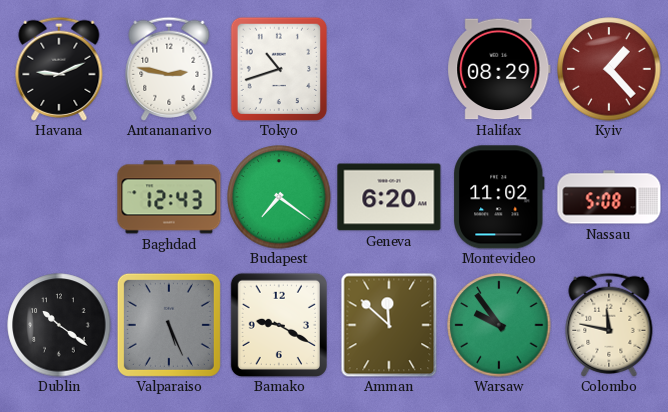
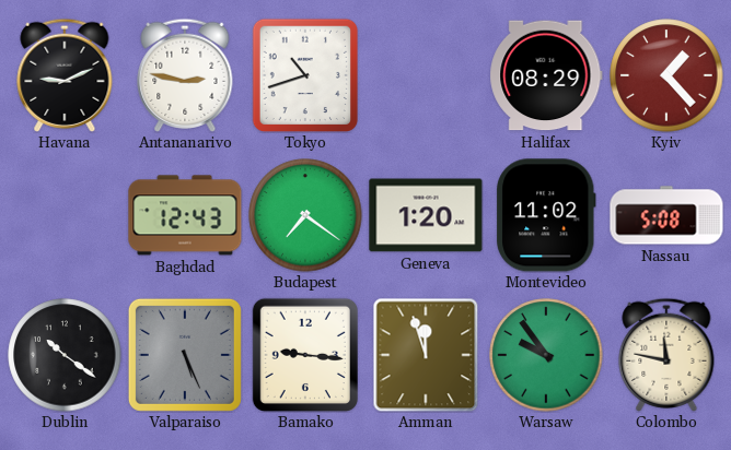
Geneva: 6:20 -> 1:20
Bamako: 9:20 -> 9:16
Amman: 11:52 -> 11:57
